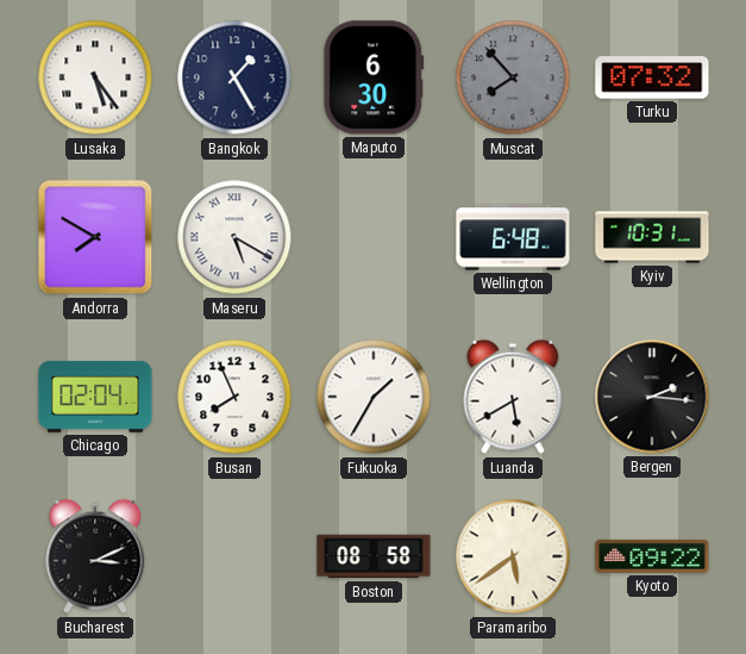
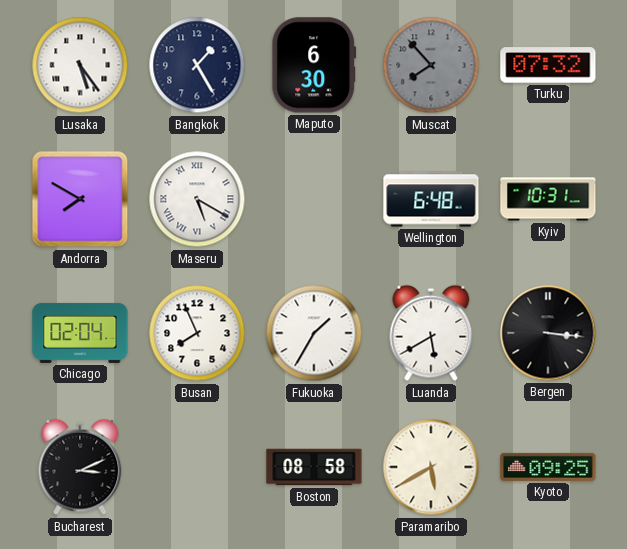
Bergen: 2:16 -> 3:16
Paramaribo: 5:39 -> 5:40
Kyoto: 09:22 -> 09:25
